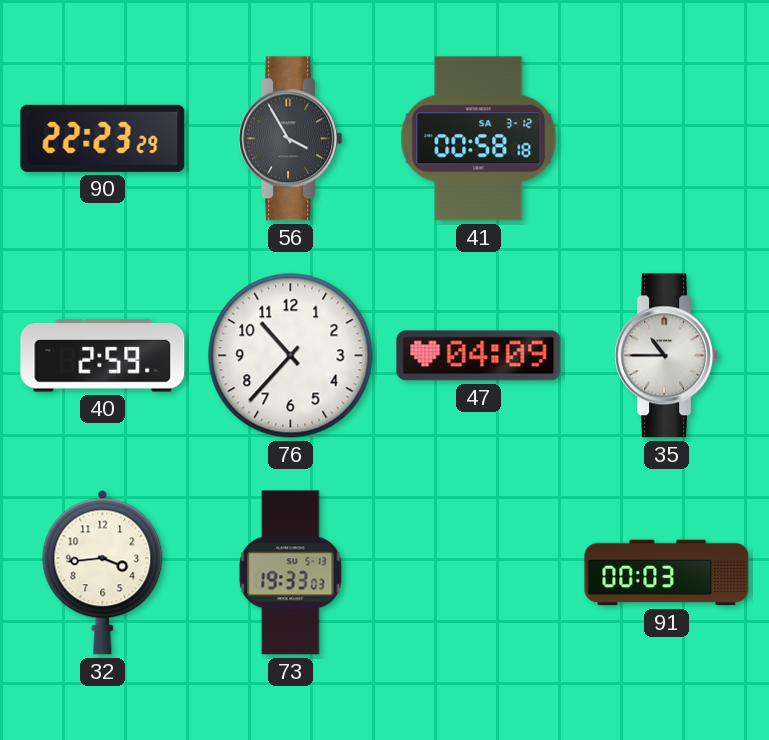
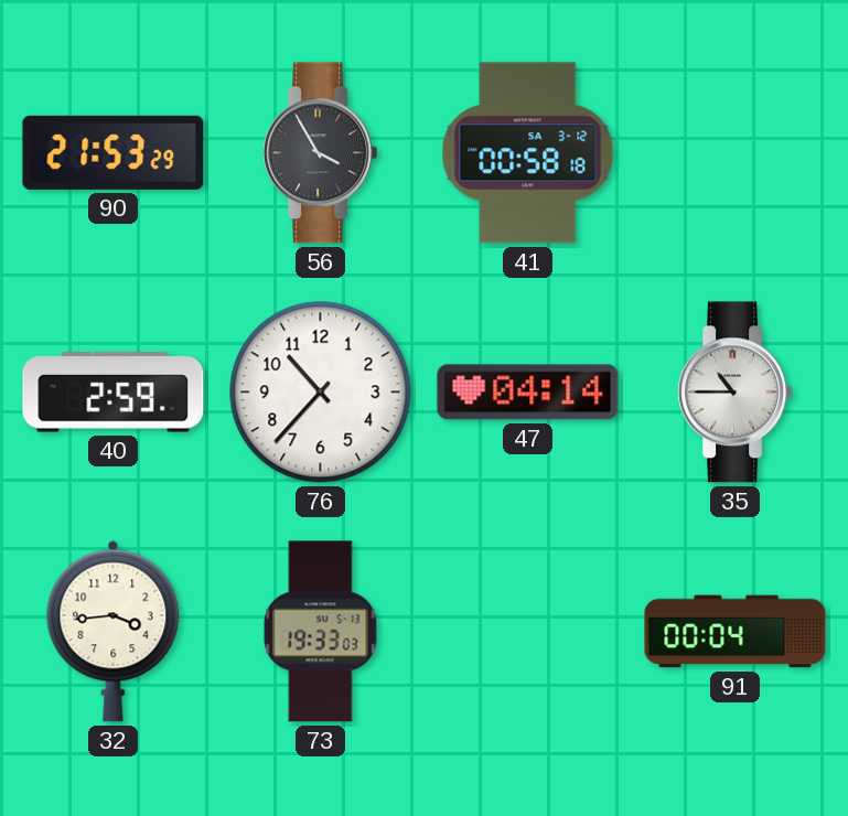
90: 22:23 -> 21:53
47: 04:09 -> 04:14
91: 00:03 -> 00:04
